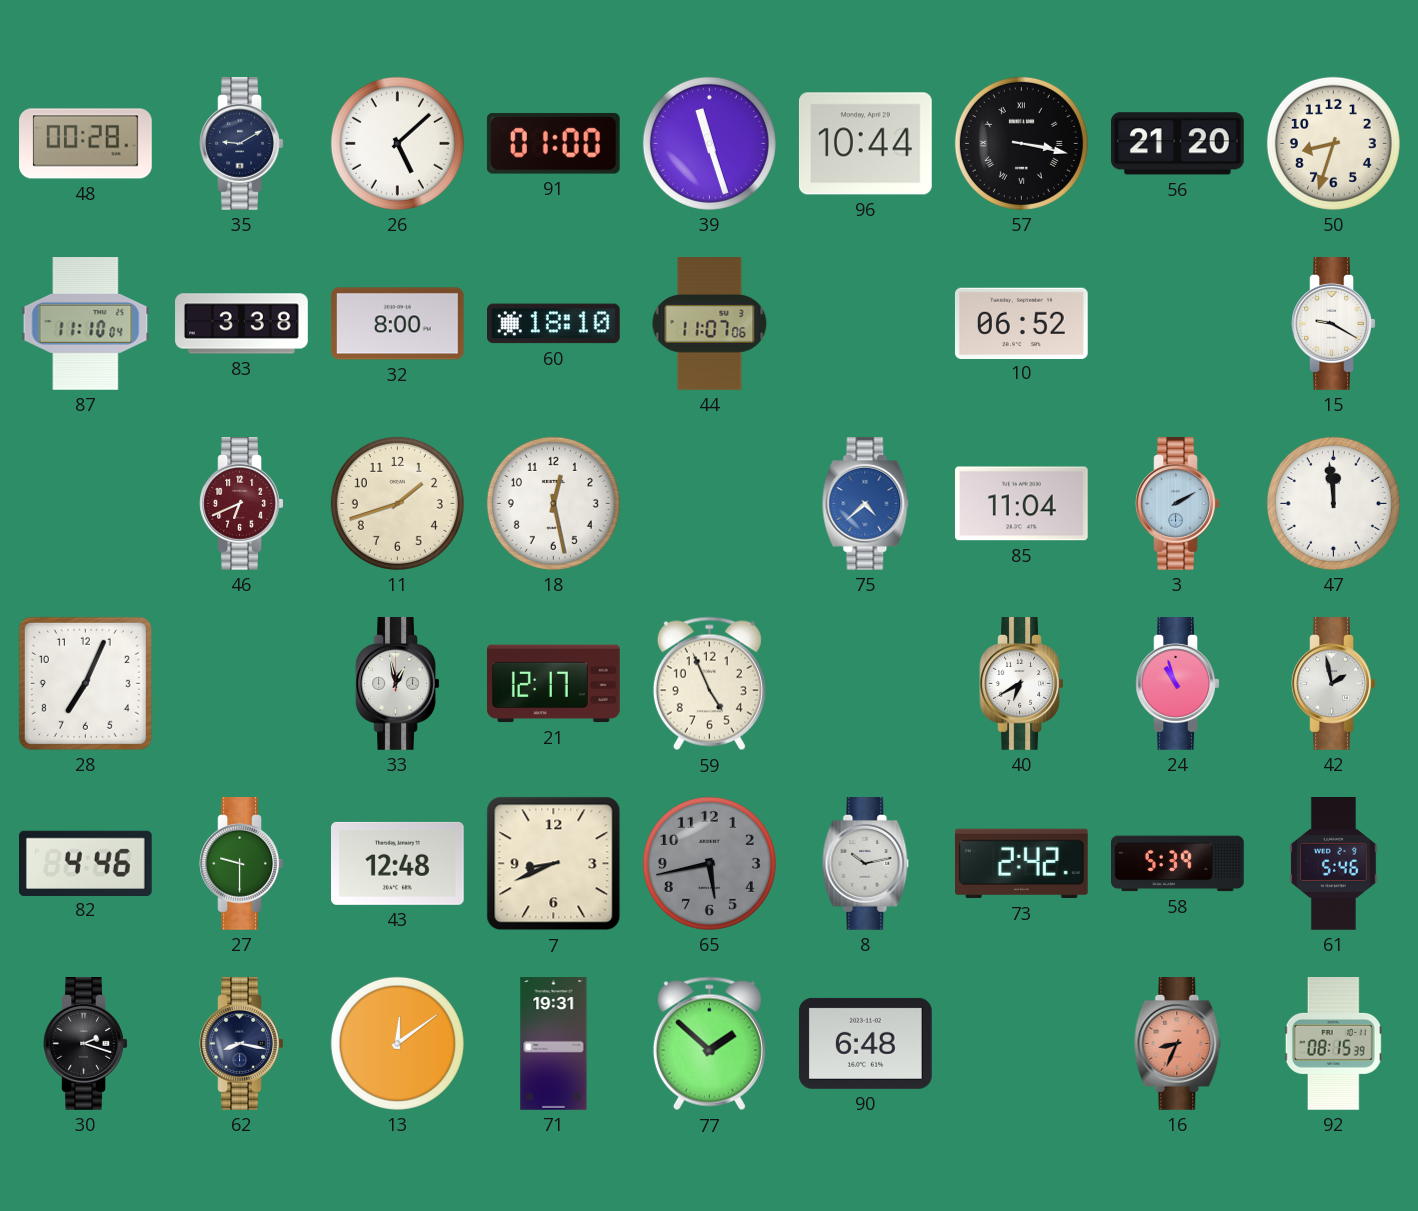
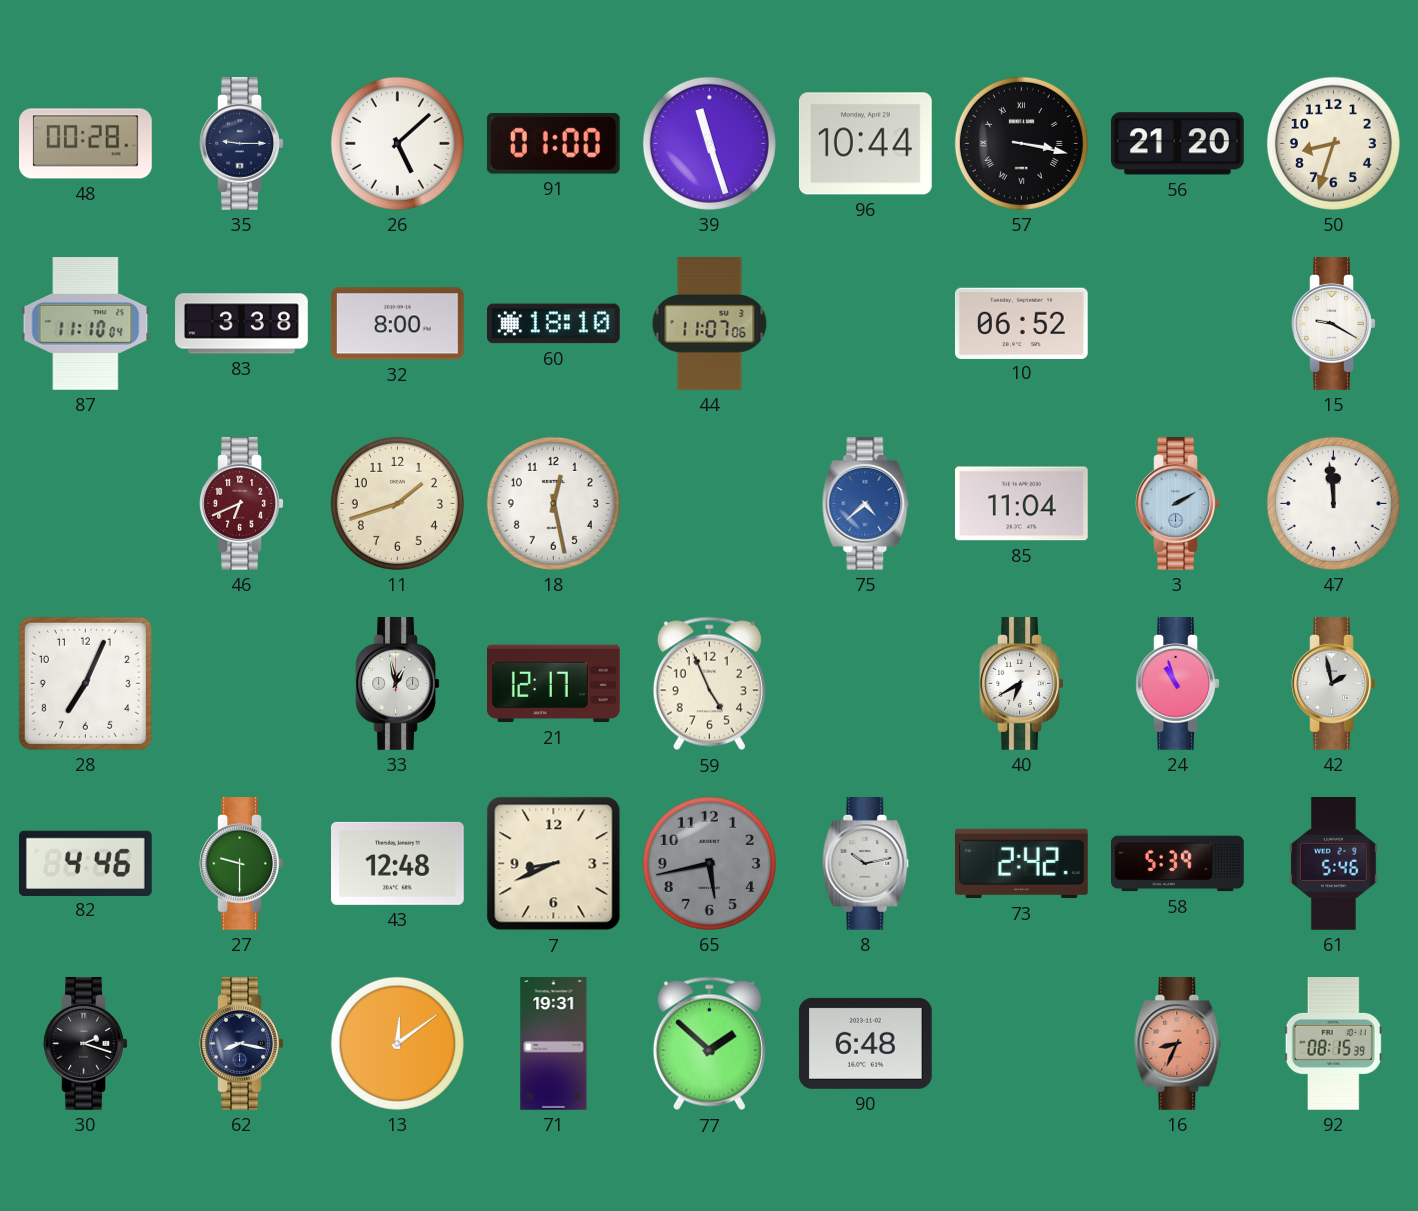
35: 9:10 -> 9:15
